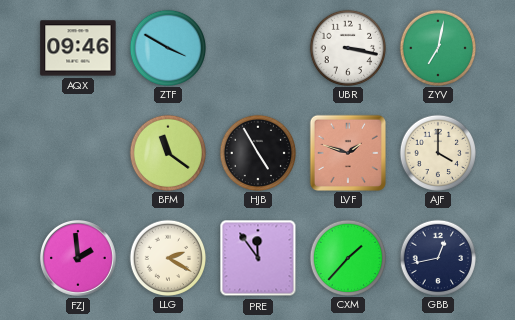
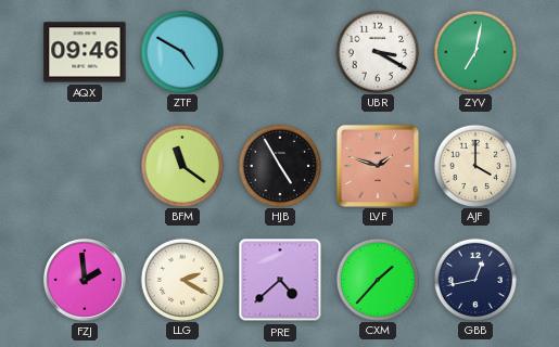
ZTF: 3:50 -> 4:50
UBR: 3:17 -> 3:20
PRE: 11:54 -> 4:38
